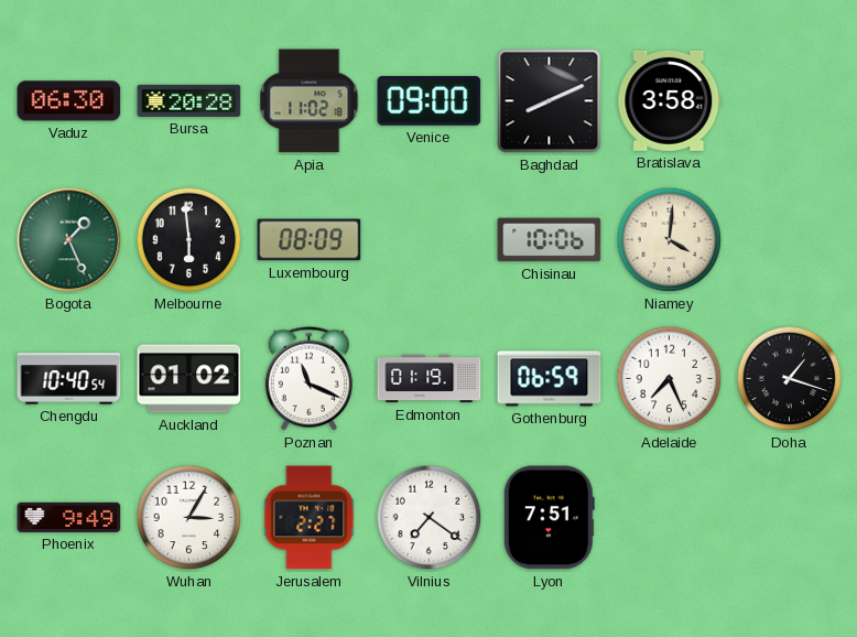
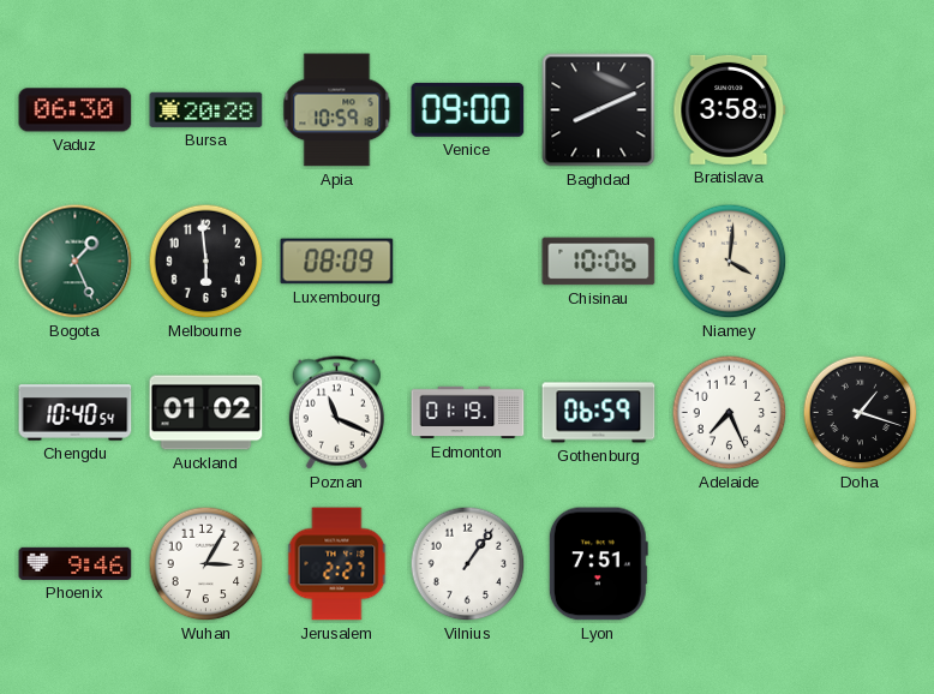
Apia: 11:02 -> 10:59
Phoenix: 9:49 -> 9:46
Vilnius: 7:21 -> 1:06
